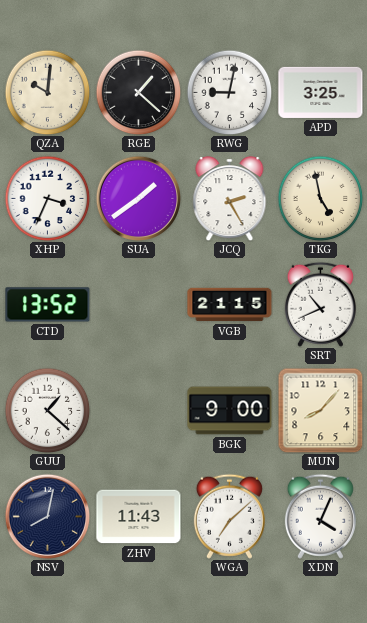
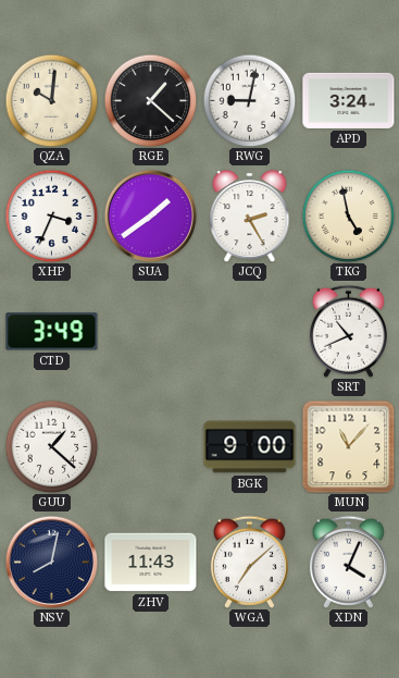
APD: 3:25 -> 3:24
CTD: 13:52 -> 3:49
VGB: 21:15 -> none
MUN: 8:07 -> 11:07
